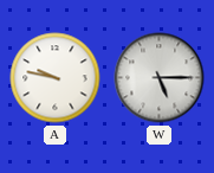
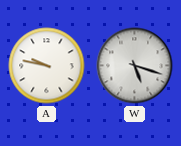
W: 5:15 -> 5:18
